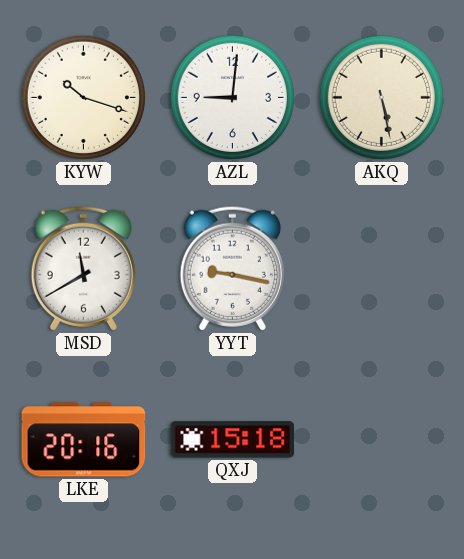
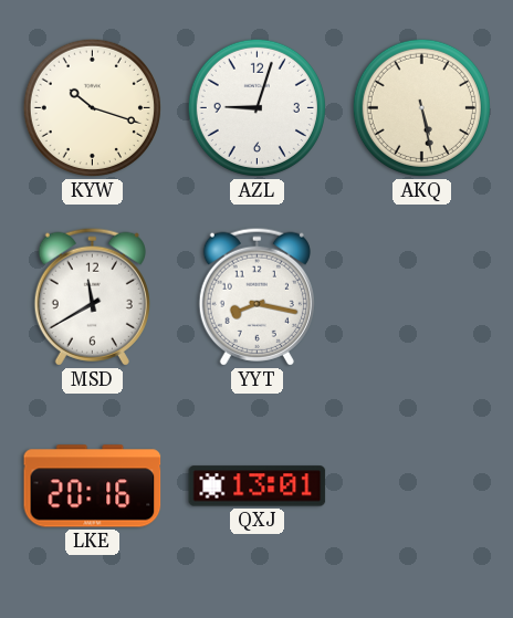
AZL: 9:01 -> 9:03
YYT: 9:17 -> 8:17
QXJ: 15:18 -> 13:01
